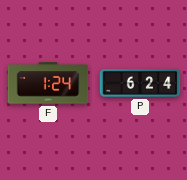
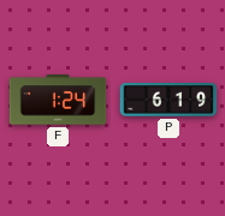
P: 6:24 -> 6:19
